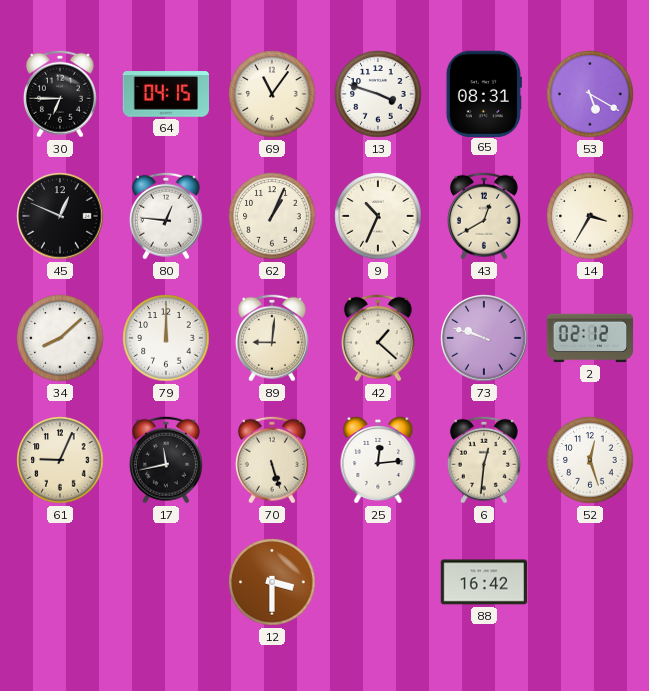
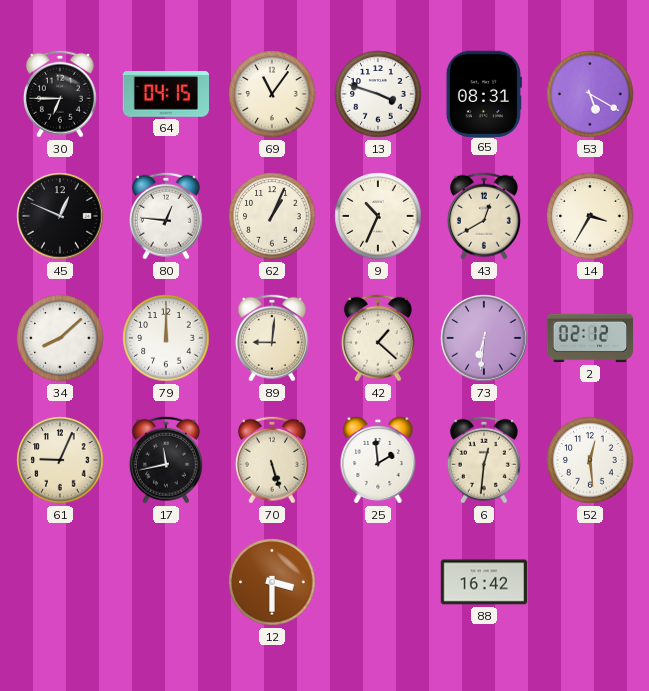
73: 9:48 -> 6:31
25: 12:14 -> 1:59
52: 12:27 -> 12:29
